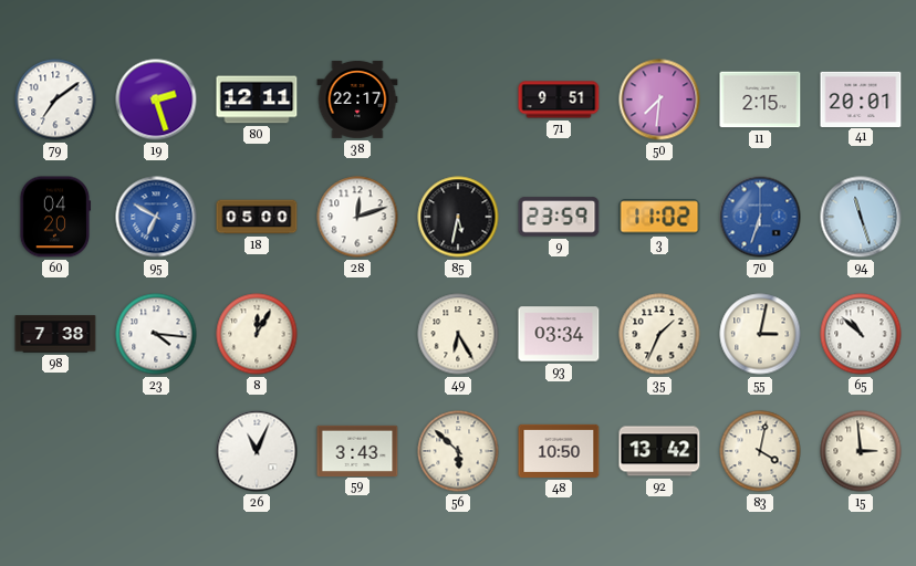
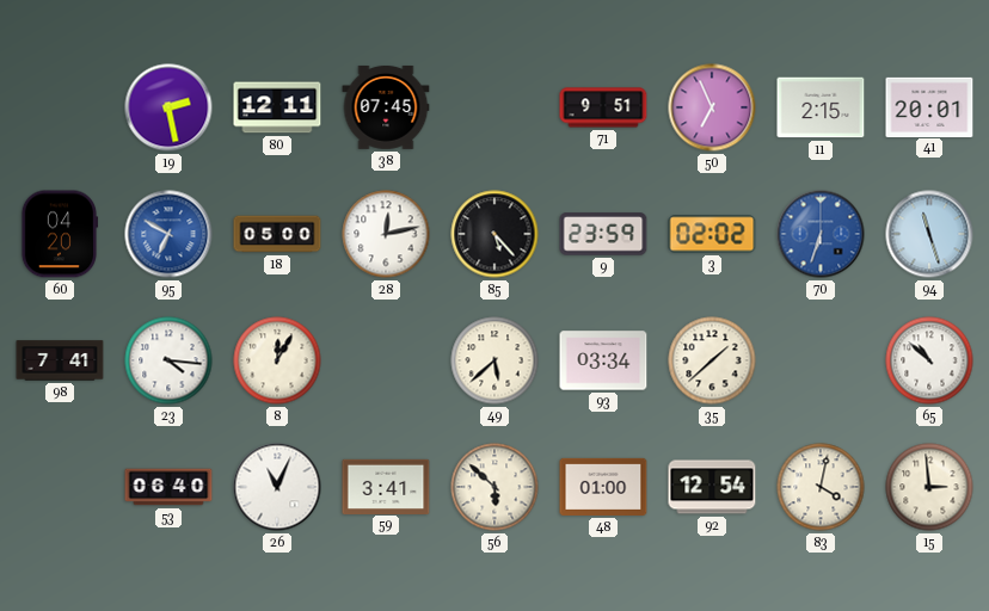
79: 7:09 -> none
19: 2:27 -> 2:28
38: 22:17 -> 07:45
50: 7:31 -> 6:56
28: 12:12 -> 12:13
85: 5:32 -> 5:23
3: 11:02 -> 02:02
98: 7:38 -> 7:41
49: 6:25 -> 5:38
35: 1:34 -> 1:38
55: 3:02 -> none
53: none -> 06:40
59: 3:43 -> 3:41
48: 10:50 -> 01:00
92: 13:42 -> 12:54
